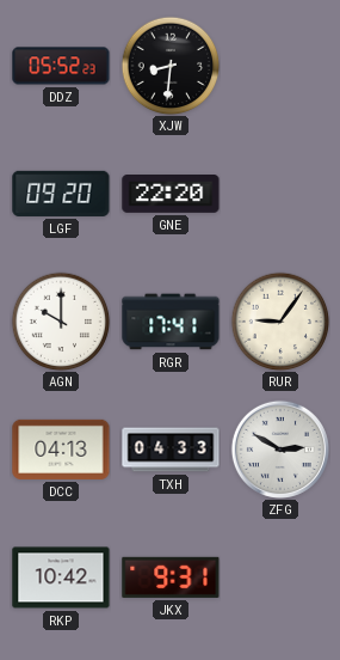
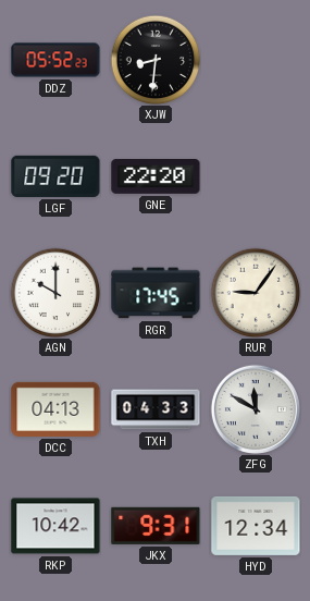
RGR: 17:41 -> 17:45
ZFG: 2:50 -> 11:50
HYD: none -> 12:34
